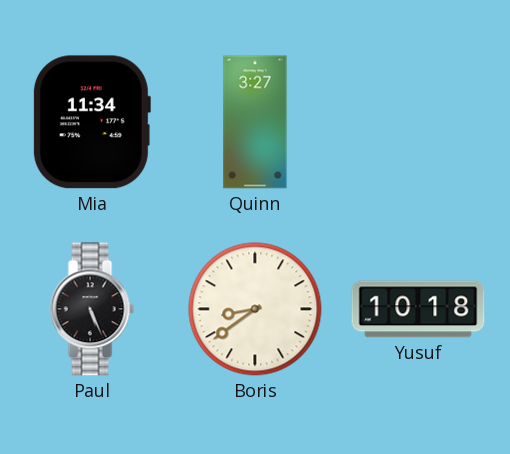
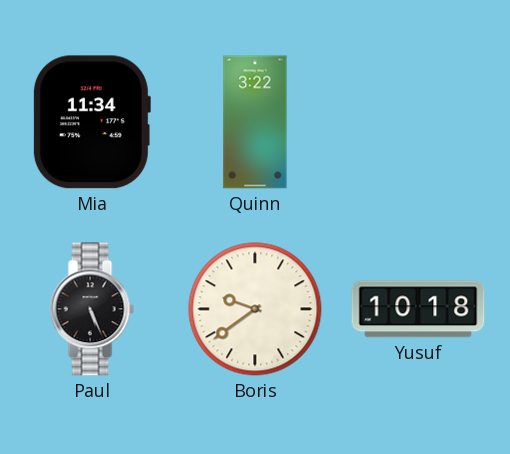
Quinn: 3:27 -> 3:22
Boris: 8:39 -> 9:39
